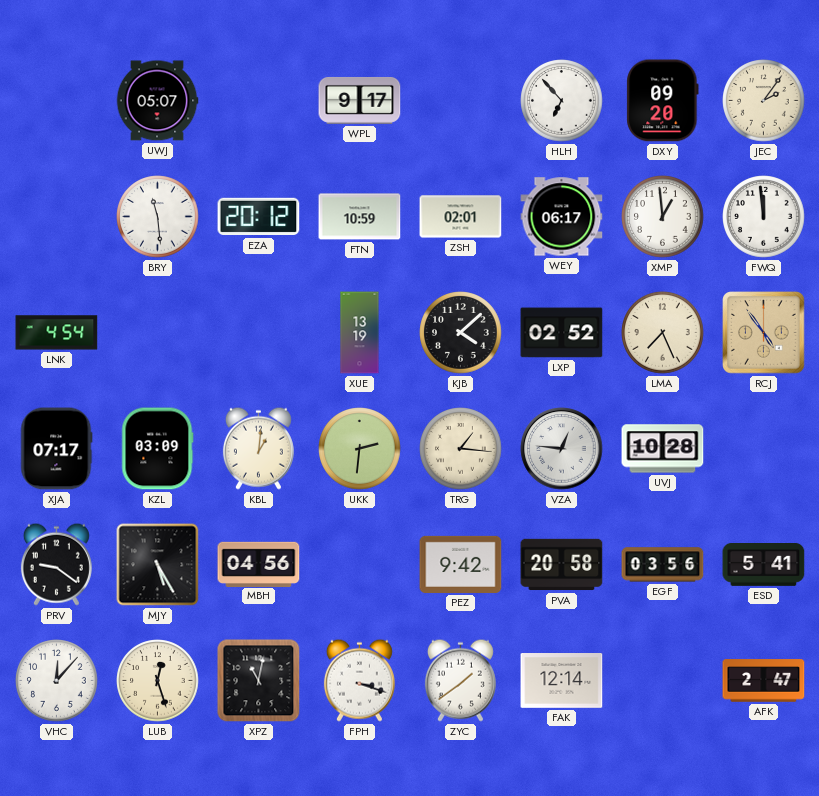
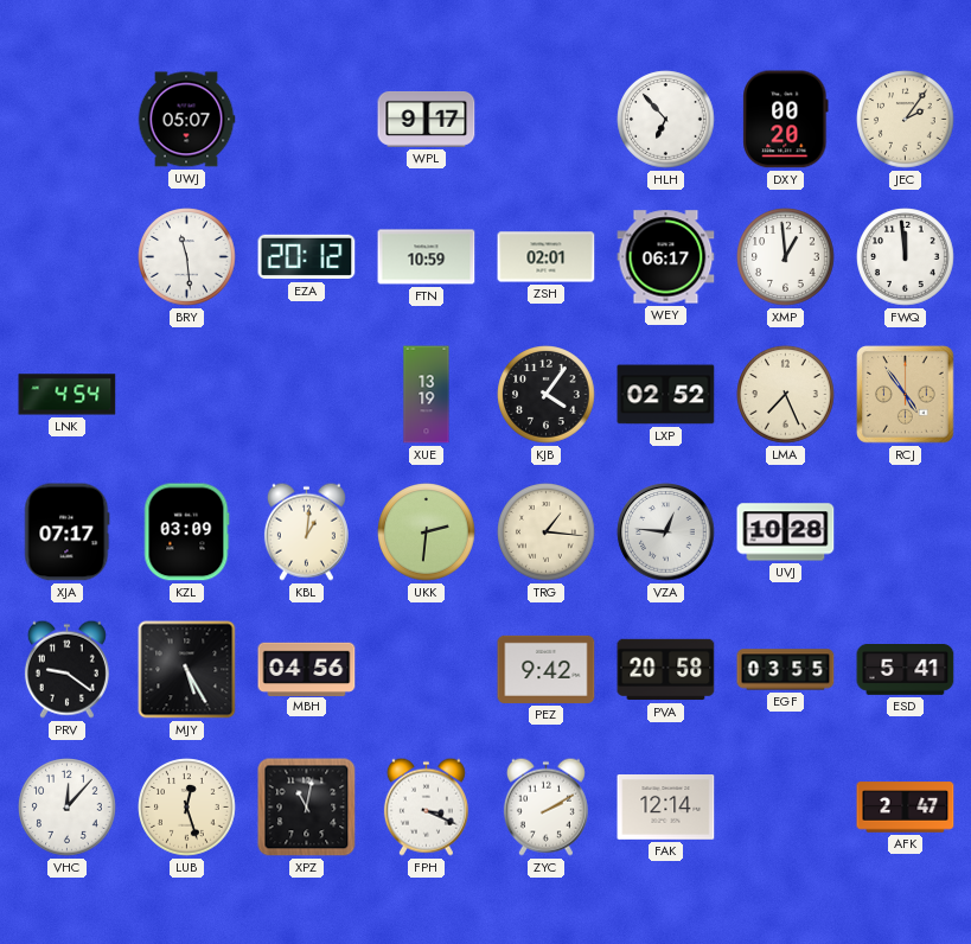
DXY: 09:20 -> 00:20
KJB: 4:08 -> 4:06
EGF: 03:56 -> 03:55
FPH: 3:18 -> 3:19
ZYC: 1:39 -> 2:10
